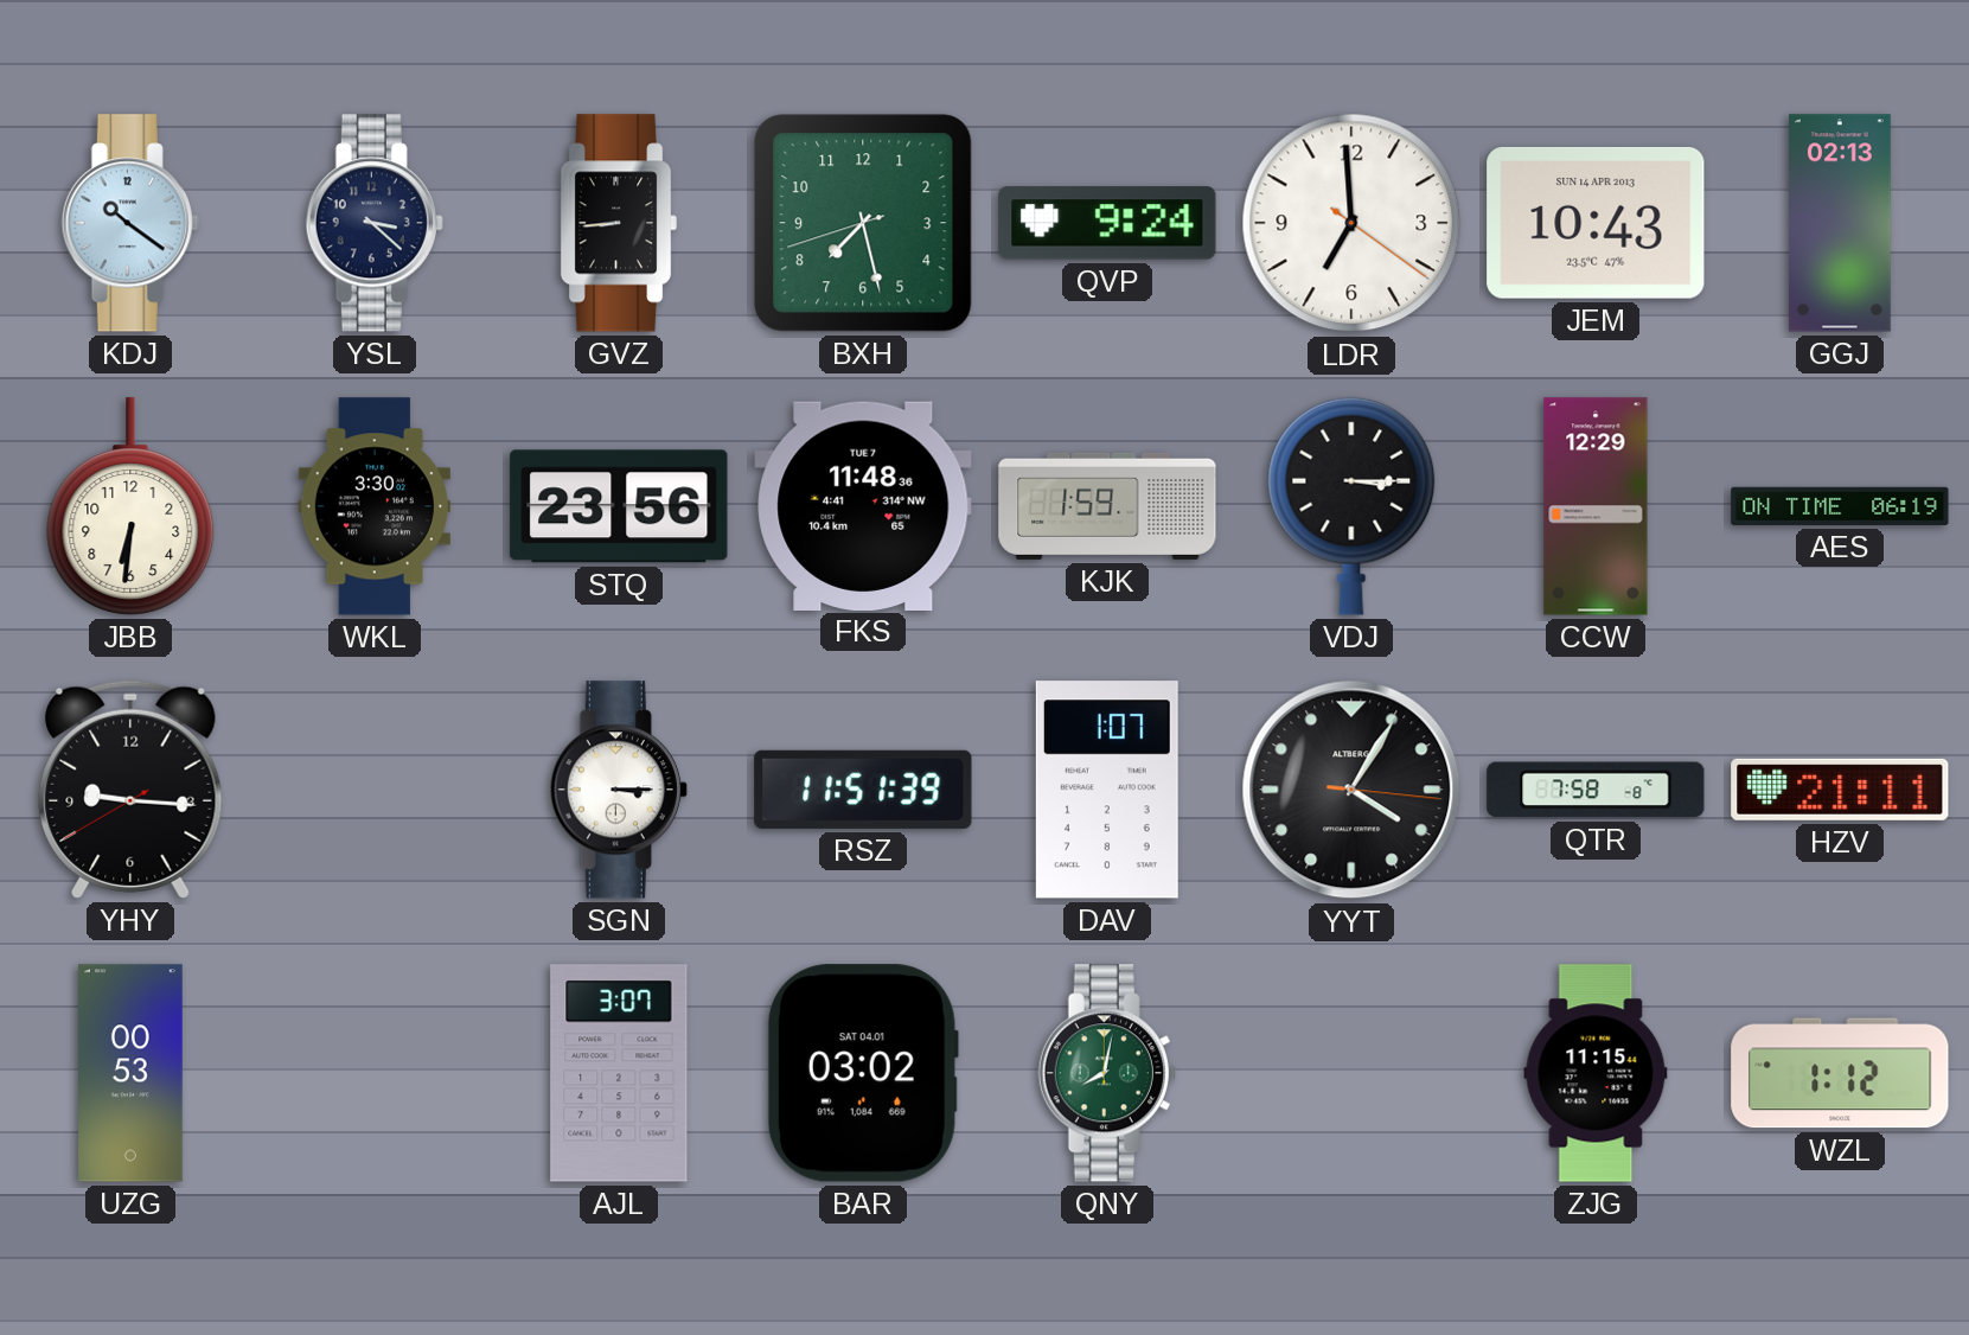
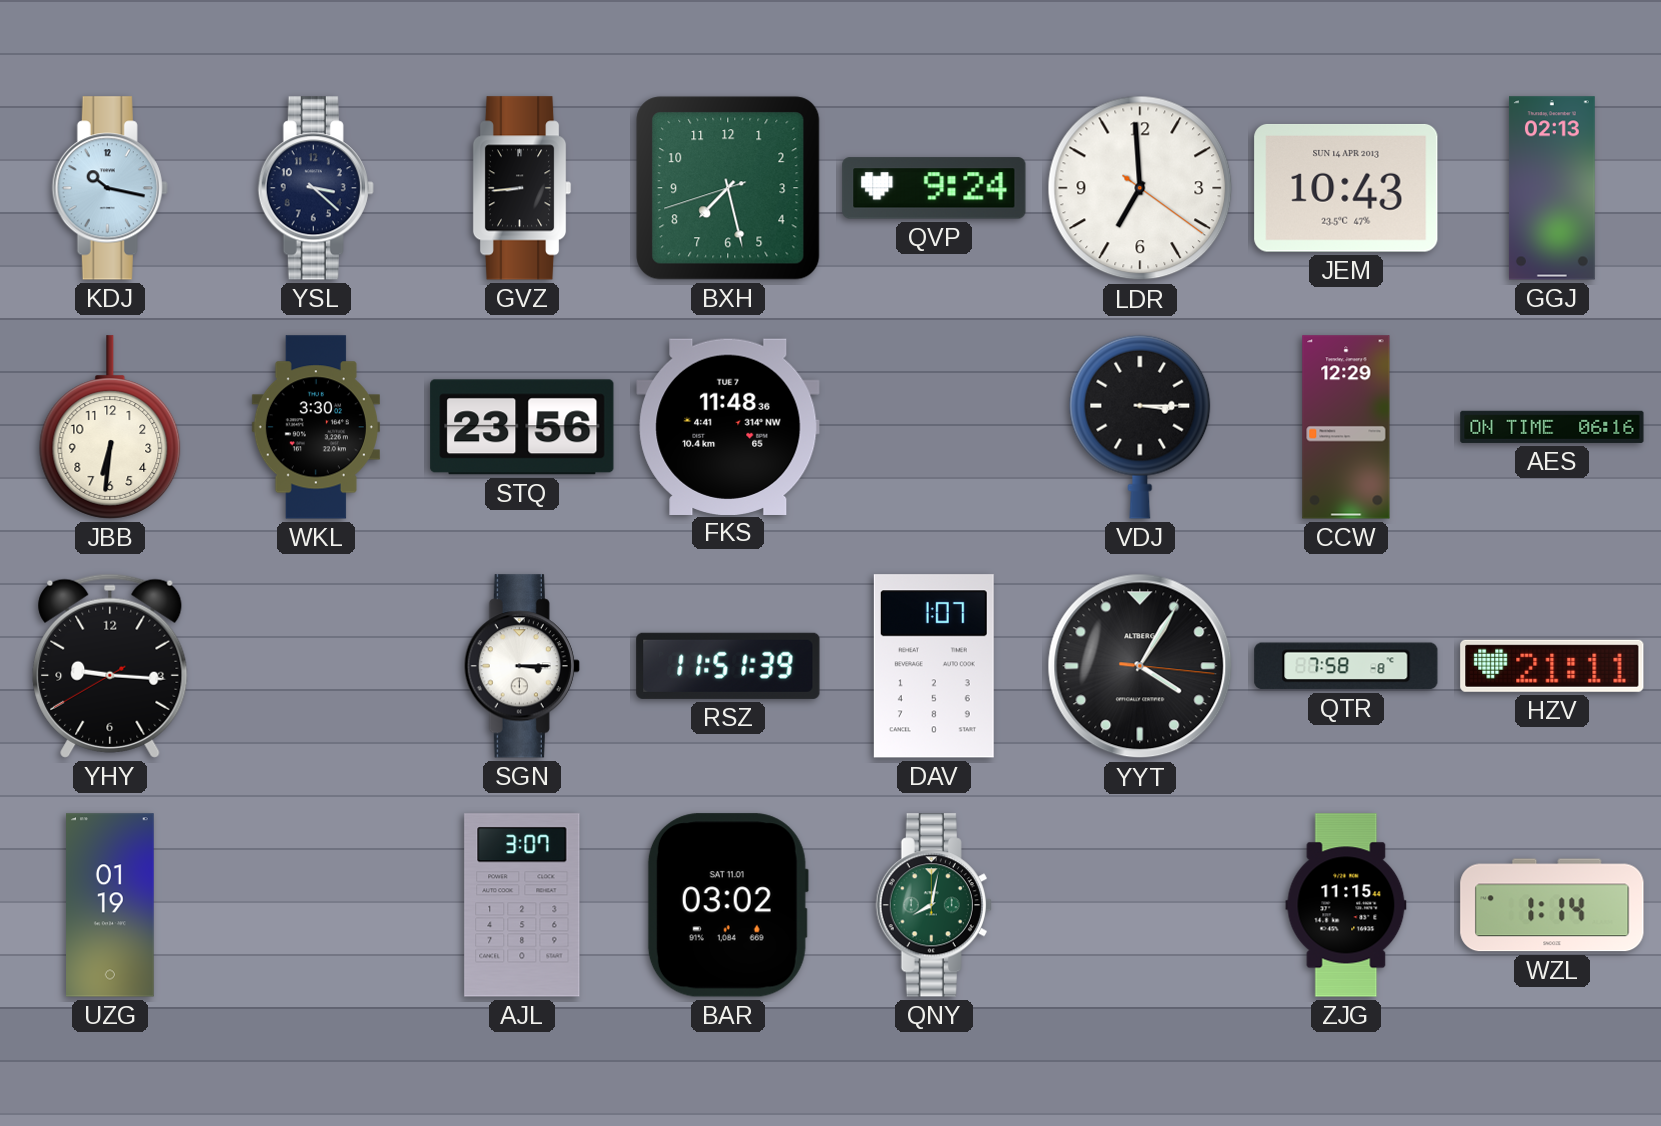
KDJ: 10:21 -> 10:17
KJK: 1:59 -> none
AES: 06:19 -> 06:16
UZG: 00:53 -> 01:19
BAR date: SAT 04.01 -> SAT 11.01
WZL: 1:12 -> 1:14
